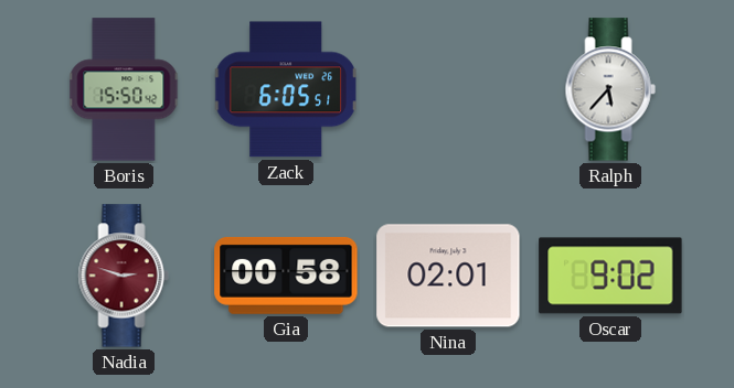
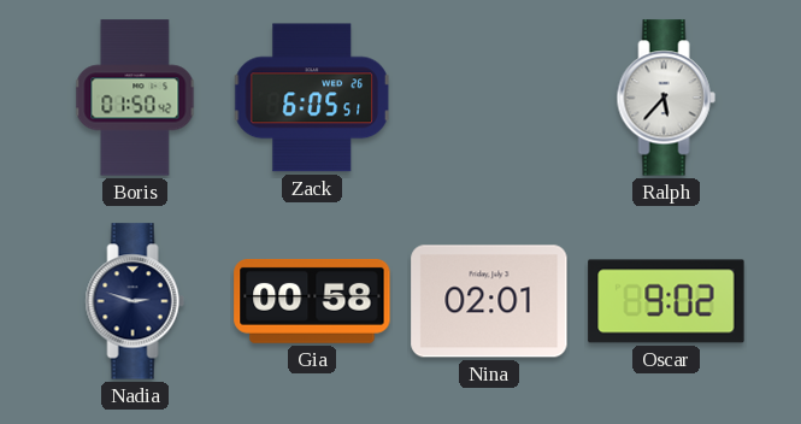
Boris: 15:50 -> 01:50
Nadia dial: burgundy -> navy
